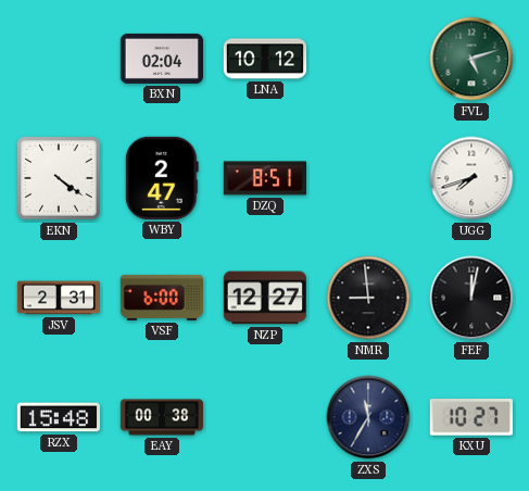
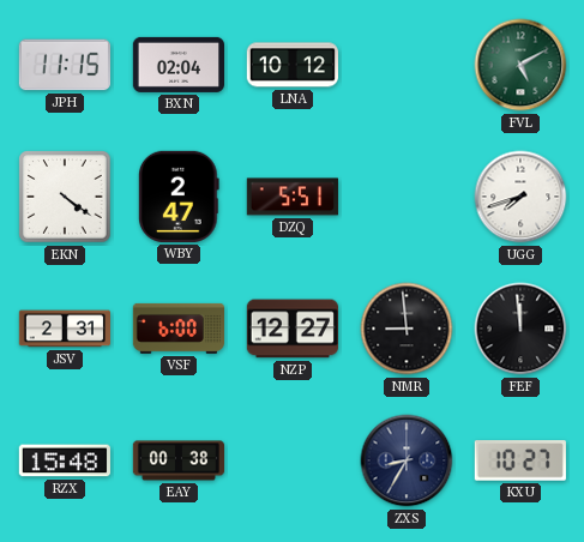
JPH: none -> 11:15
FVL: 5:12 -> 5:10
DZQ: 8:51 -> 5:51
FEF: 12:02 -> 11:59
ZXS: 11:35 -> 8:35
